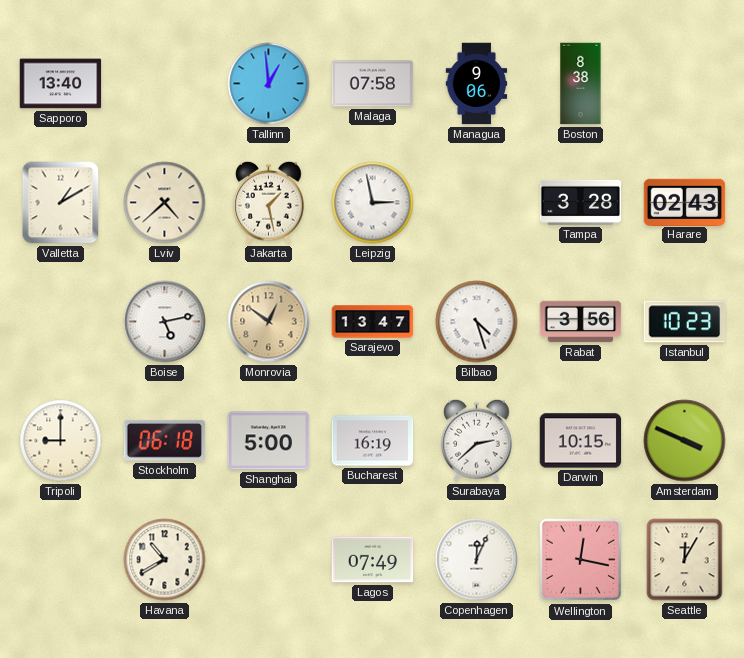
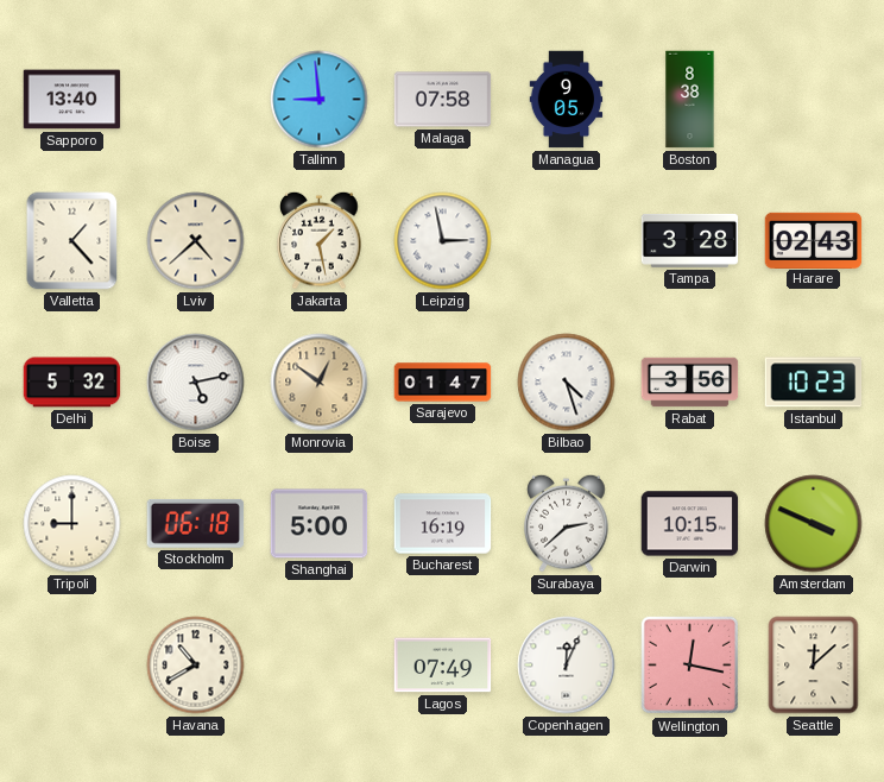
Tallinn: 12:59 -> 8:59
Managua: 9:06 -> 9:05
Valletta: 1:10 -> 1:23
Delhi: none -> 5:32
Sarajevo: 13:47 -> 01:47
Seattle: 12:05 -> 12:08
